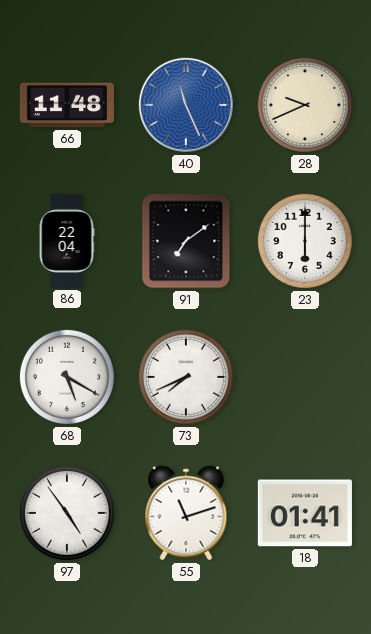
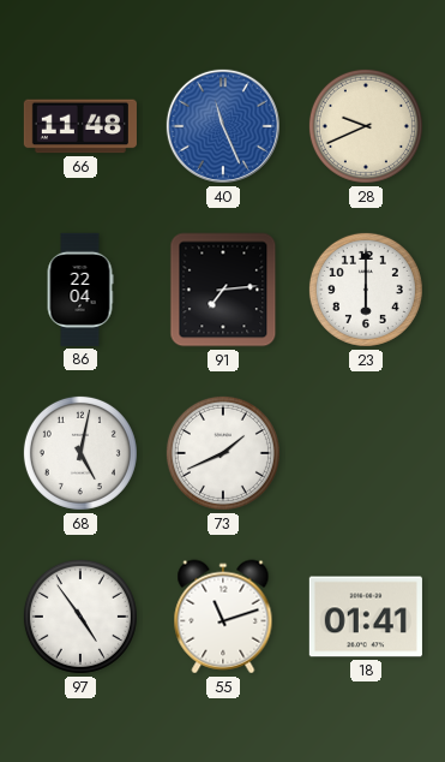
91: 7:09 -> 7:14
68: 5:20 -> 5:02
73: 7:41 -> 1:41
